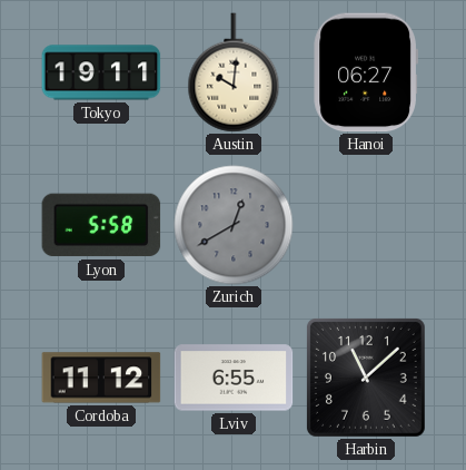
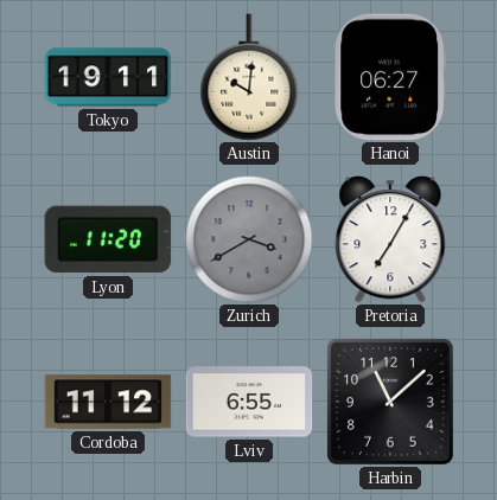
Lyon: 5:58 -> 11:20
Zurich: 12:40 -> 3:40
Pretoria: none -> 7:05
